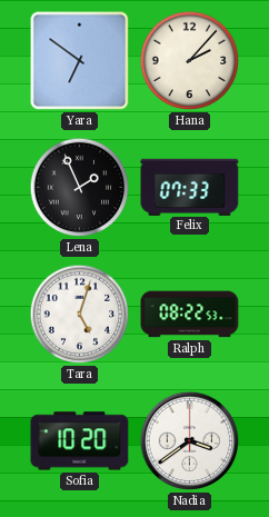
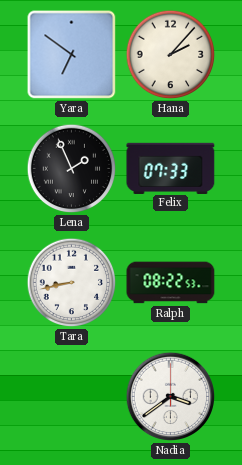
Tara: 5:03 -> 8:43
Sofia: 10:20 -> none
